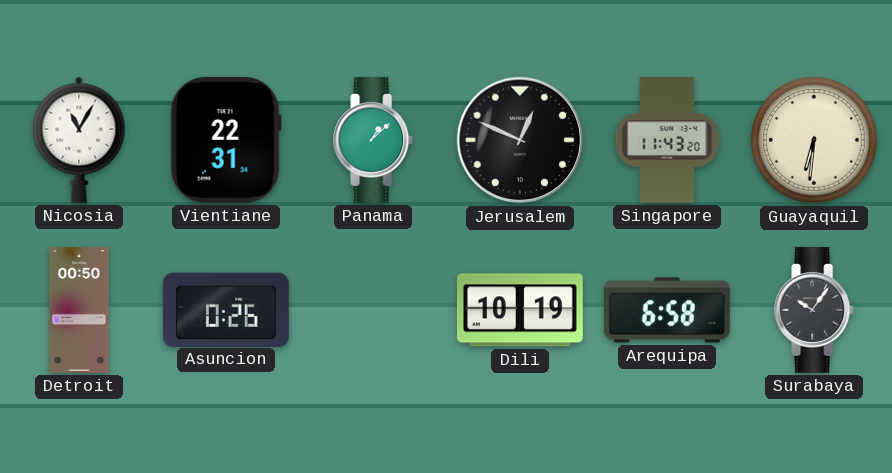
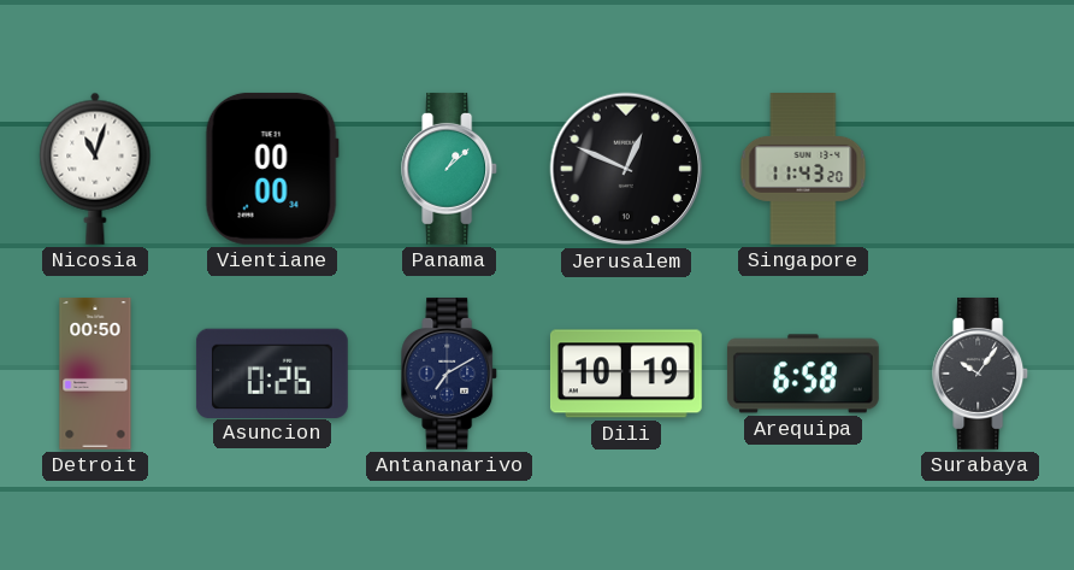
Nicosia: 11:05 -> 11:03
Vientiane: 22:31 -> 00:00
Guayaquil: 6:31 -> none
Antananarivo: none -> 7:10
